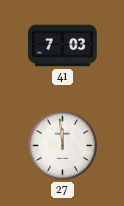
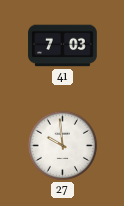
27: 11:59 -> 9:59
